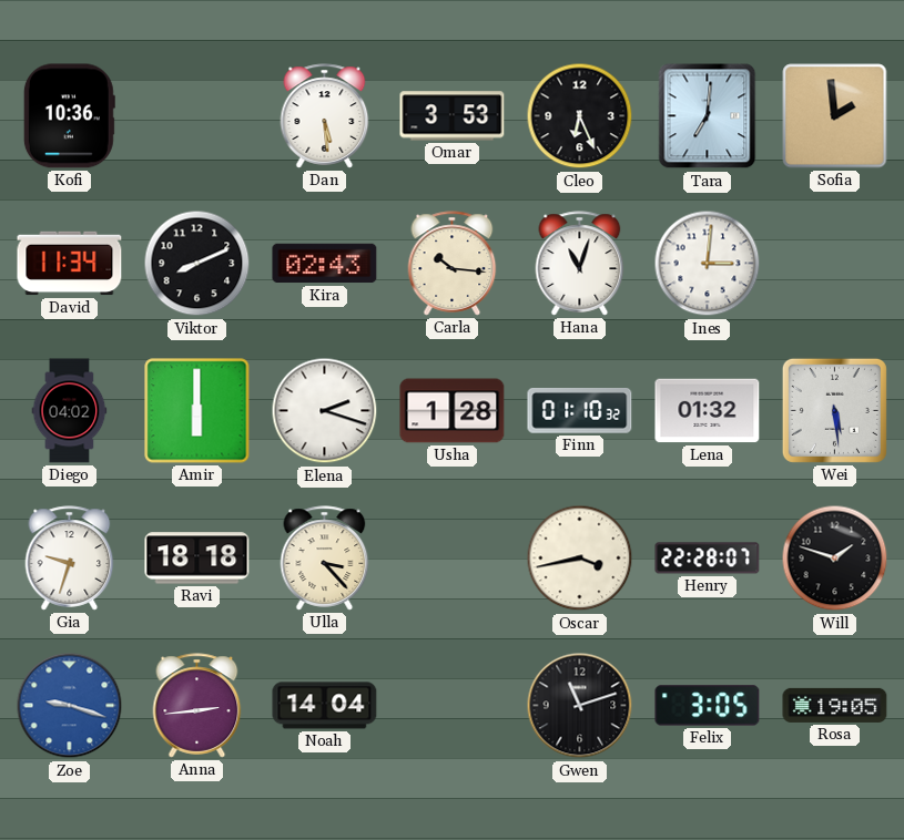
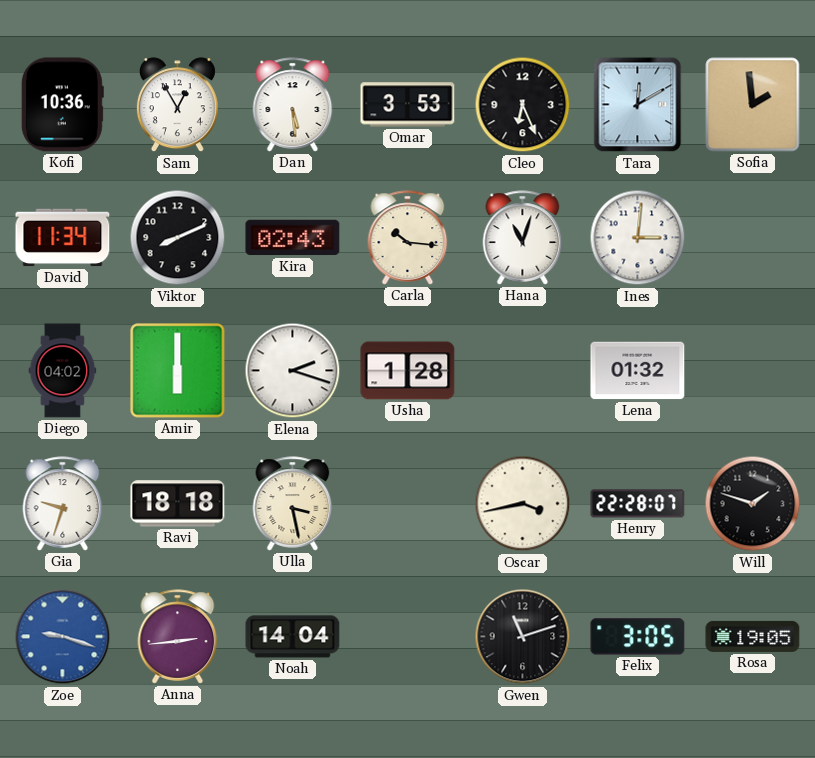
Sam: none -> 12:55
Tara: 7:01 -> 12:10
Finn: 01:10 -> none
Wei: 5:29 -> none
Ulla: 3:23 -> 3:28
